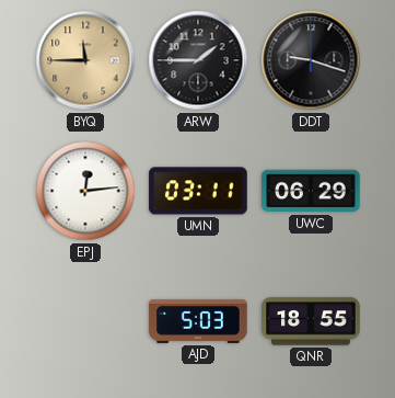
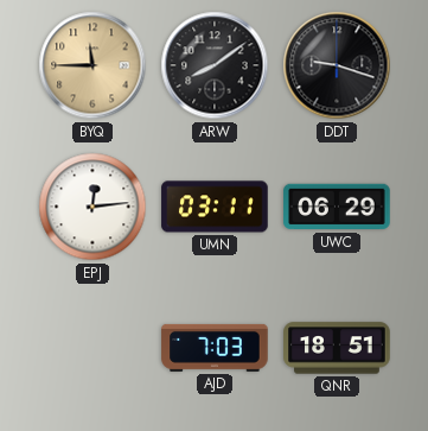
ARW: 1:45 -> 8:09
AJD: 5:03 -> 7:03
QNR: 18:55 -> 18:51
